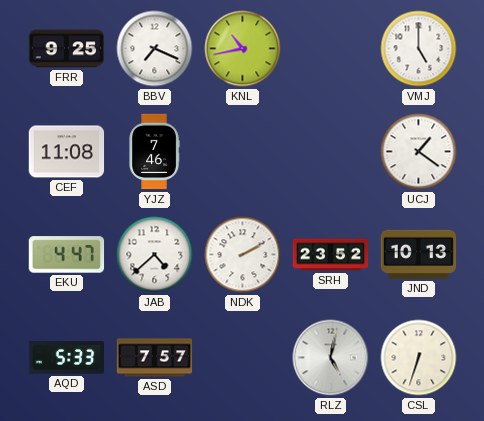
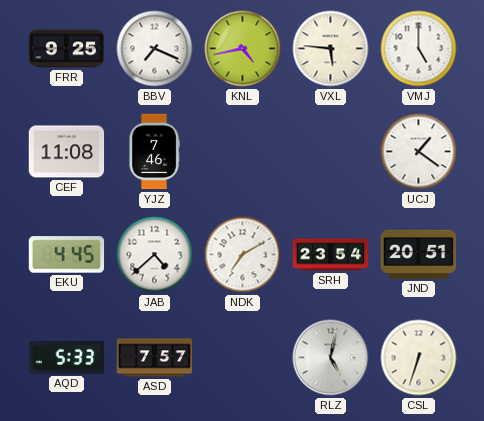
KNL: 10:43 -> 4:43
VXL: none -> 5:46
EKU: 4:47 -> 4:45
NDK: 2:10 -> 7:10
SRH: 23:52 -> 23:54
JND: 10:13 -> 20:51
